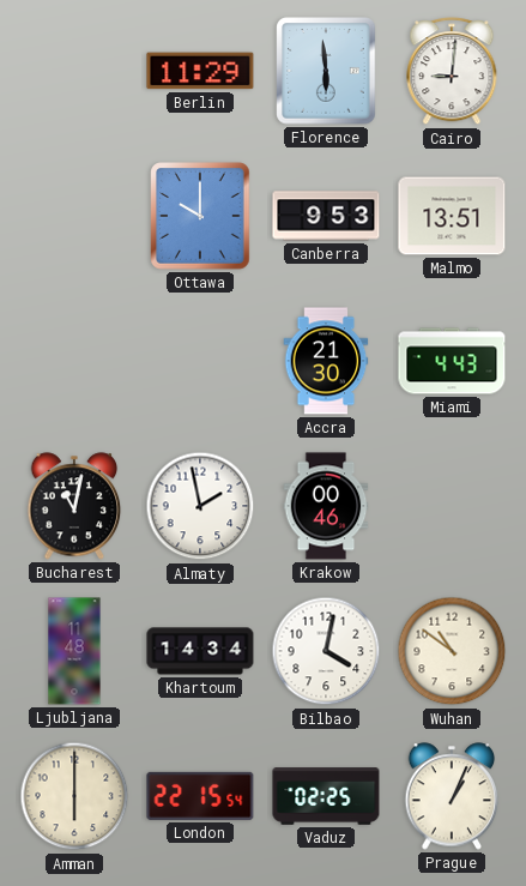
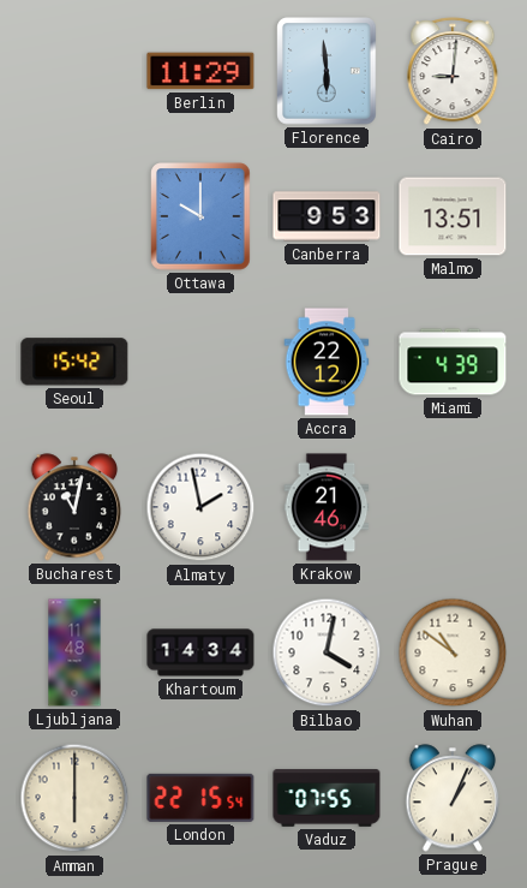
Seoul: none -> 15:42
Accra: 21:30 -> 22:12
Miami: 4:43 -> 4:39
Krakow: 00:46 -> 21:46
Vaduz: 02:25 -> 07:55
